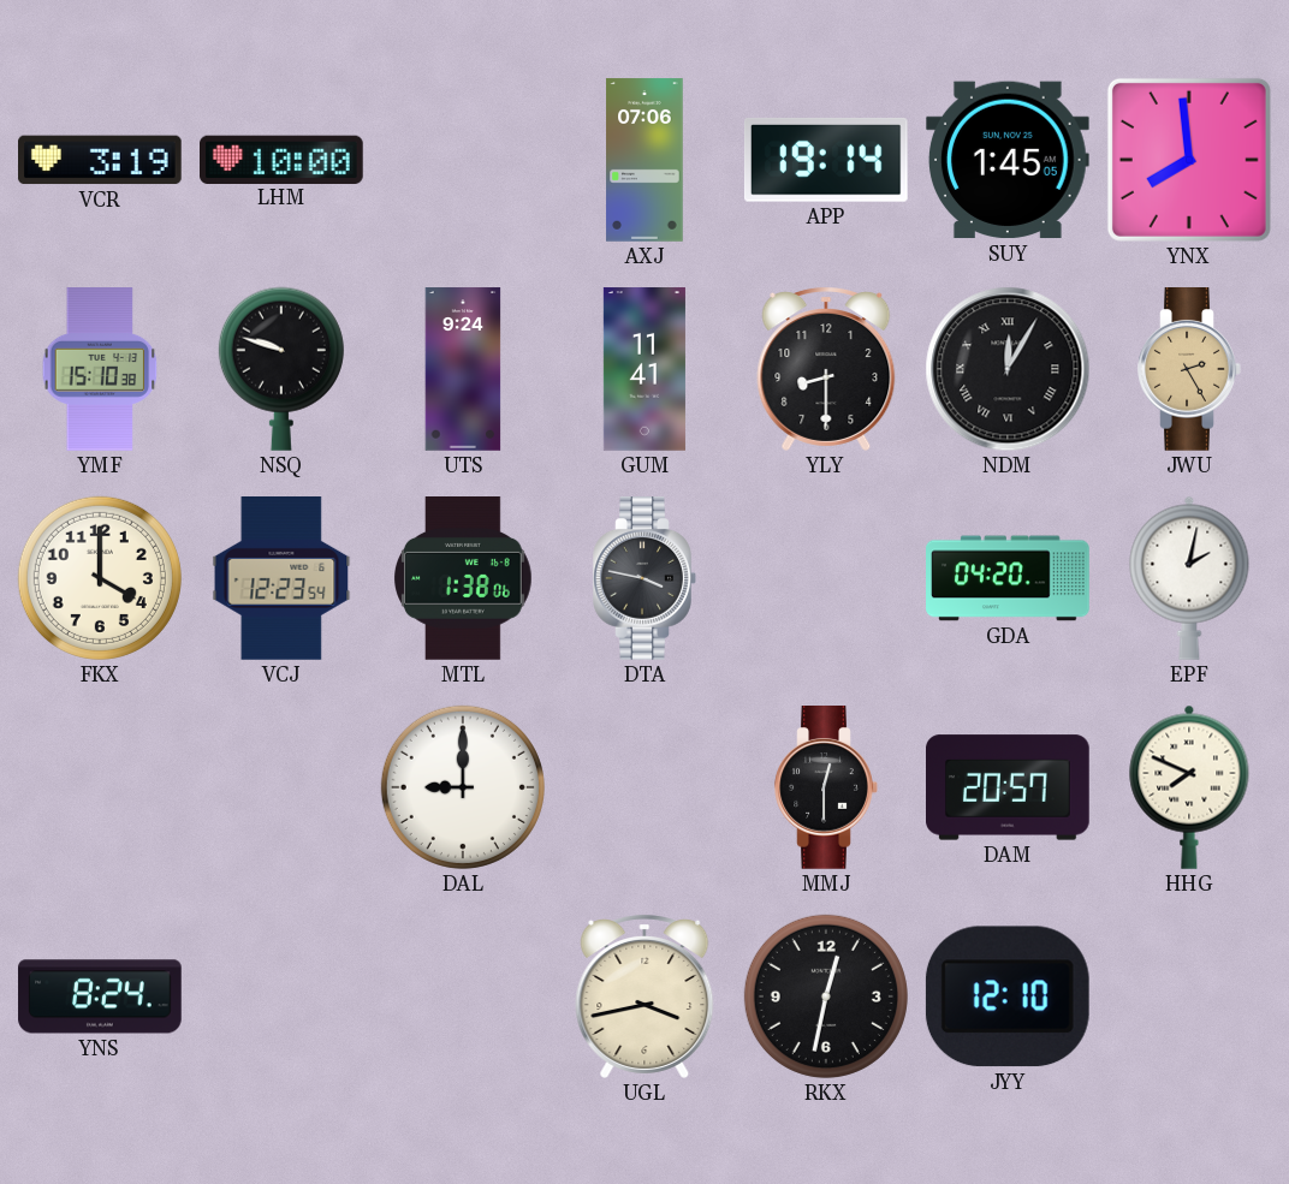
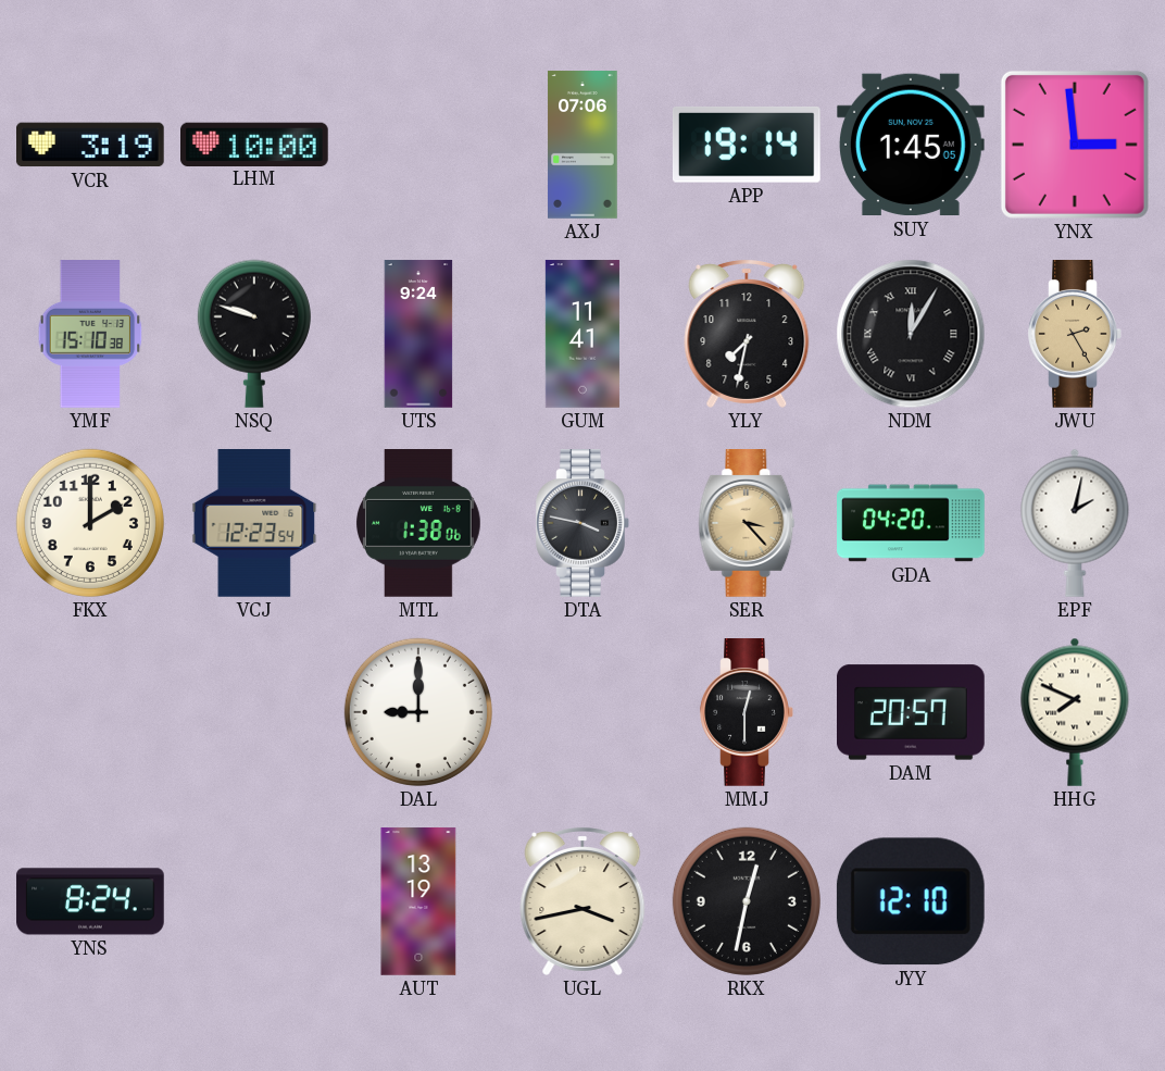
YNX: 7:59 -> 2:59
YLY: 8:30 -> 7:32
FKX: 4:00 -> 2:00
SER: none -> 3:23
AUT: none -> 13:19
